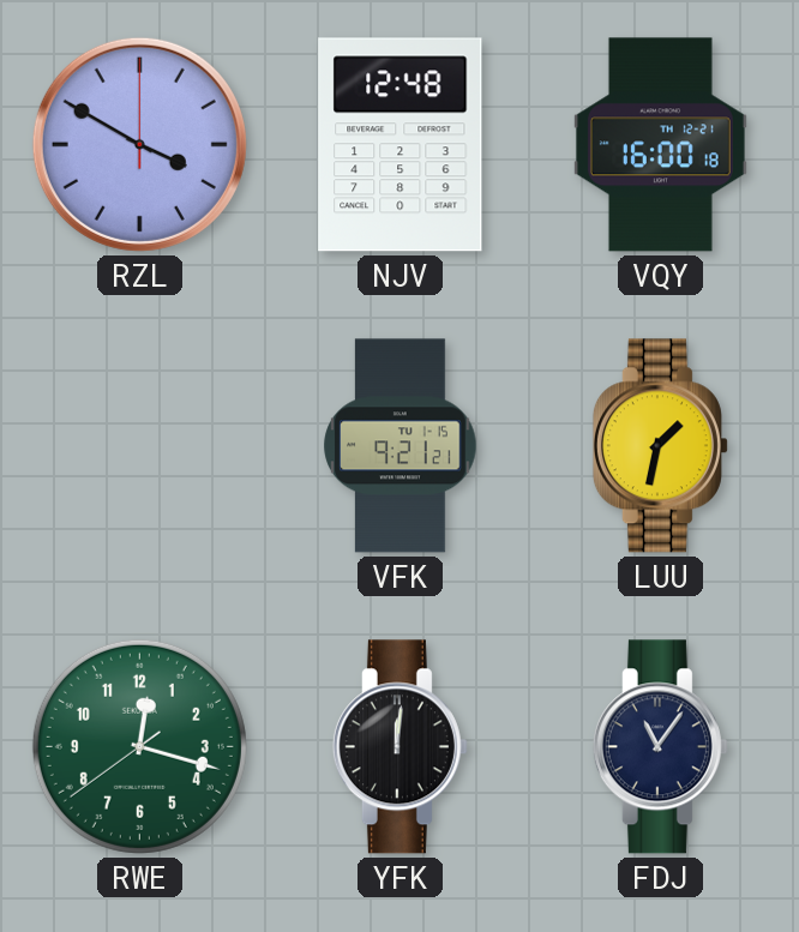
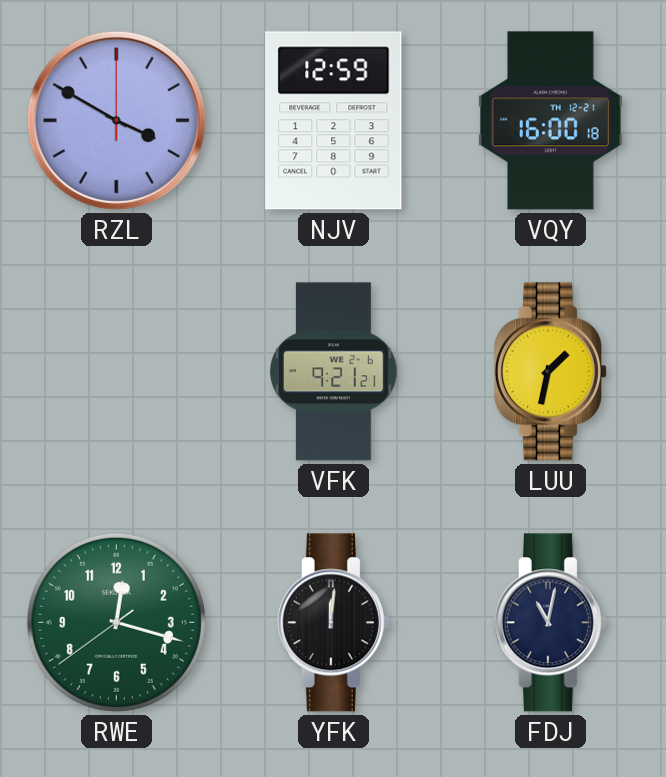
NJV: 12:48 -> 12:59
VFK date: TU 1-15 -> WE 2-6
FDJ: 11:06 -> 11:02
